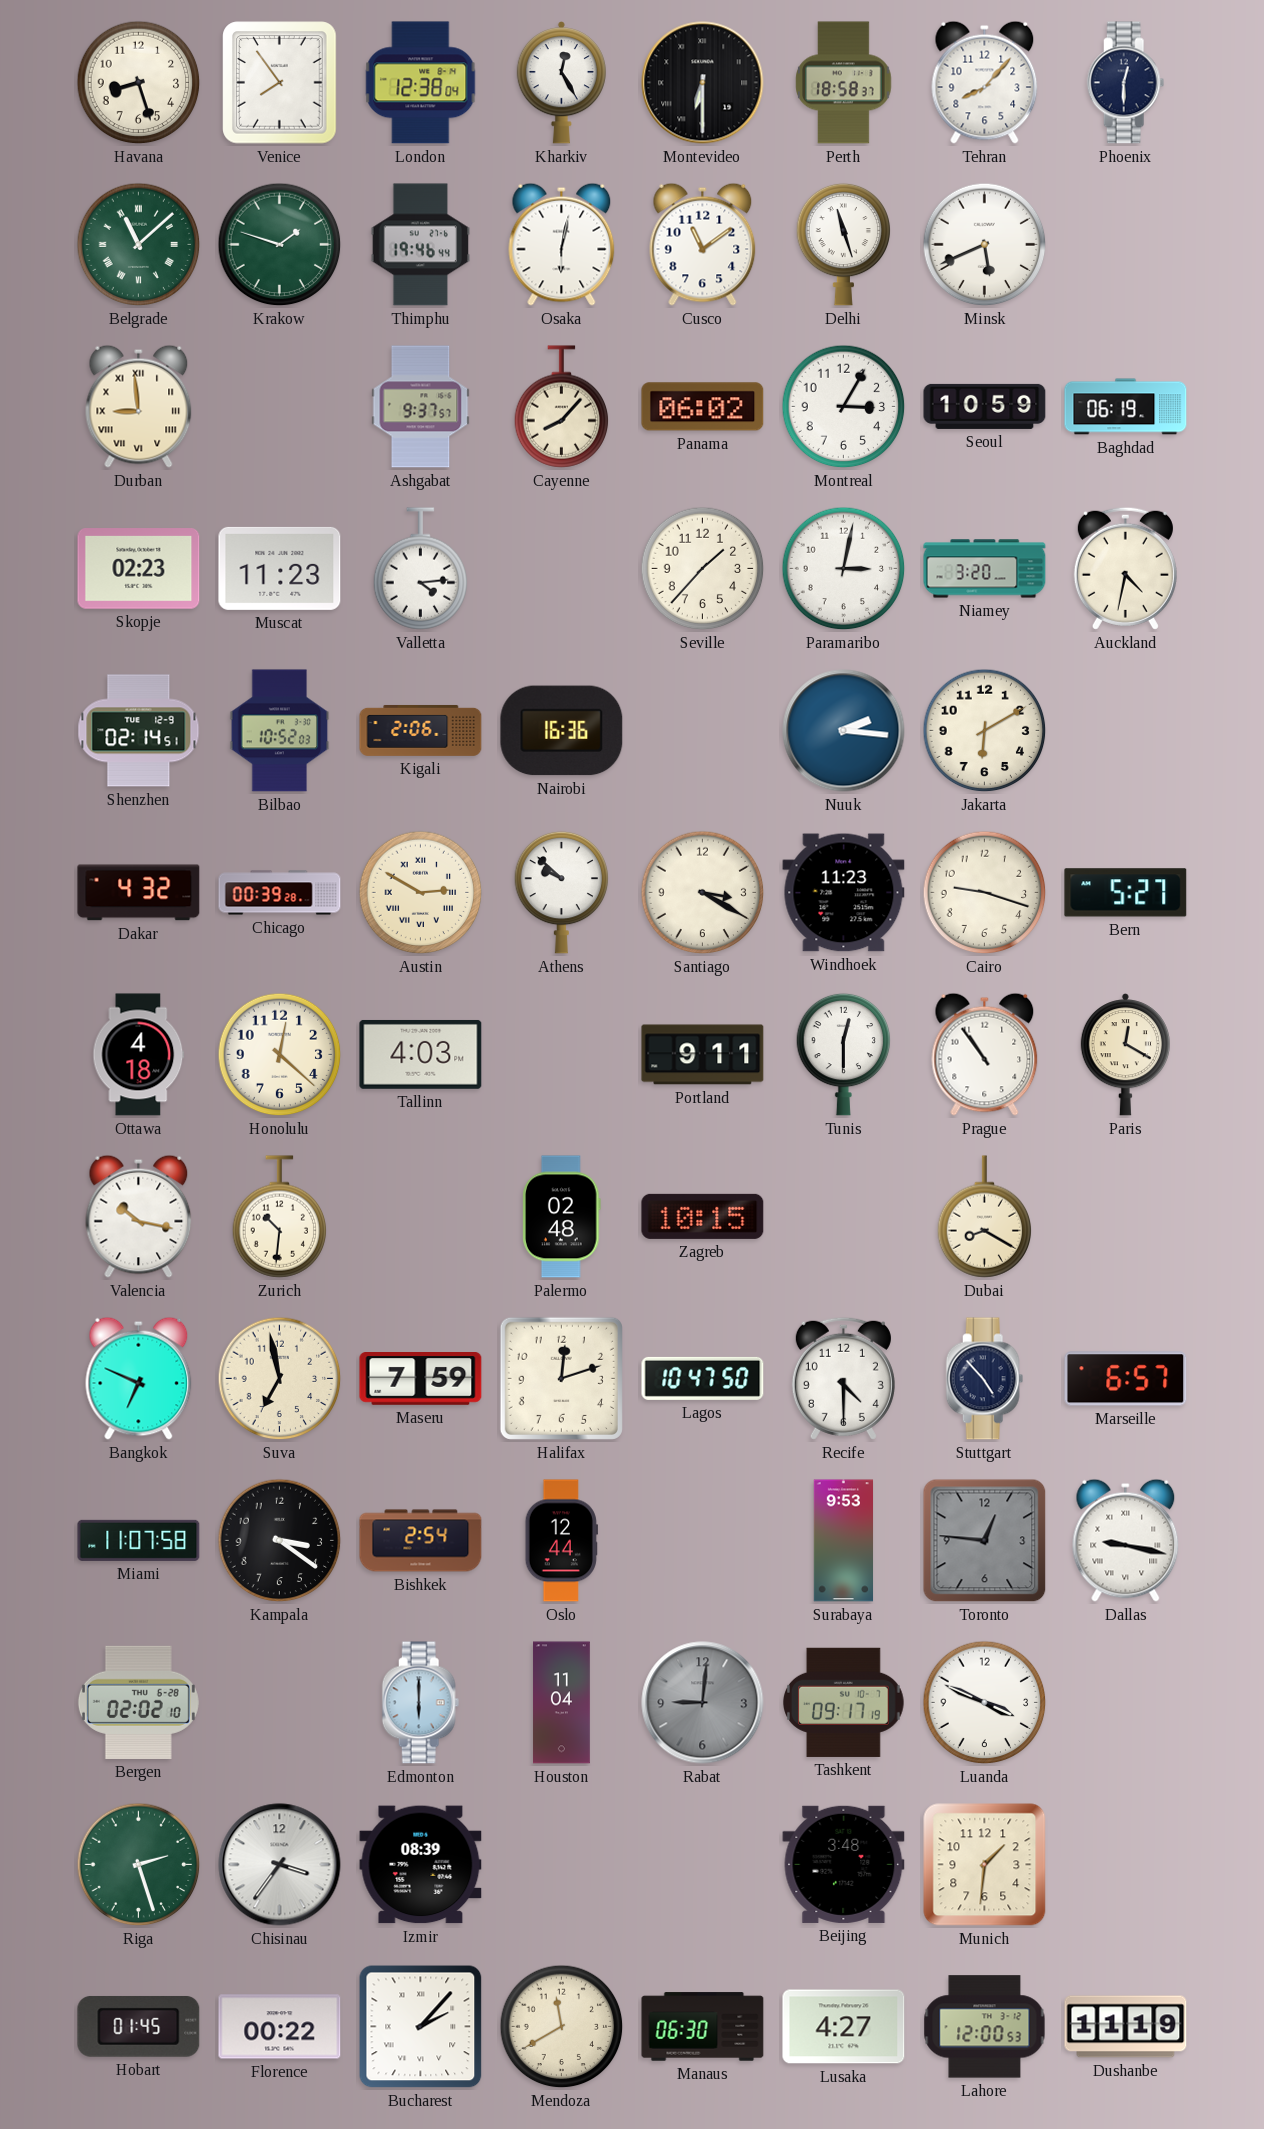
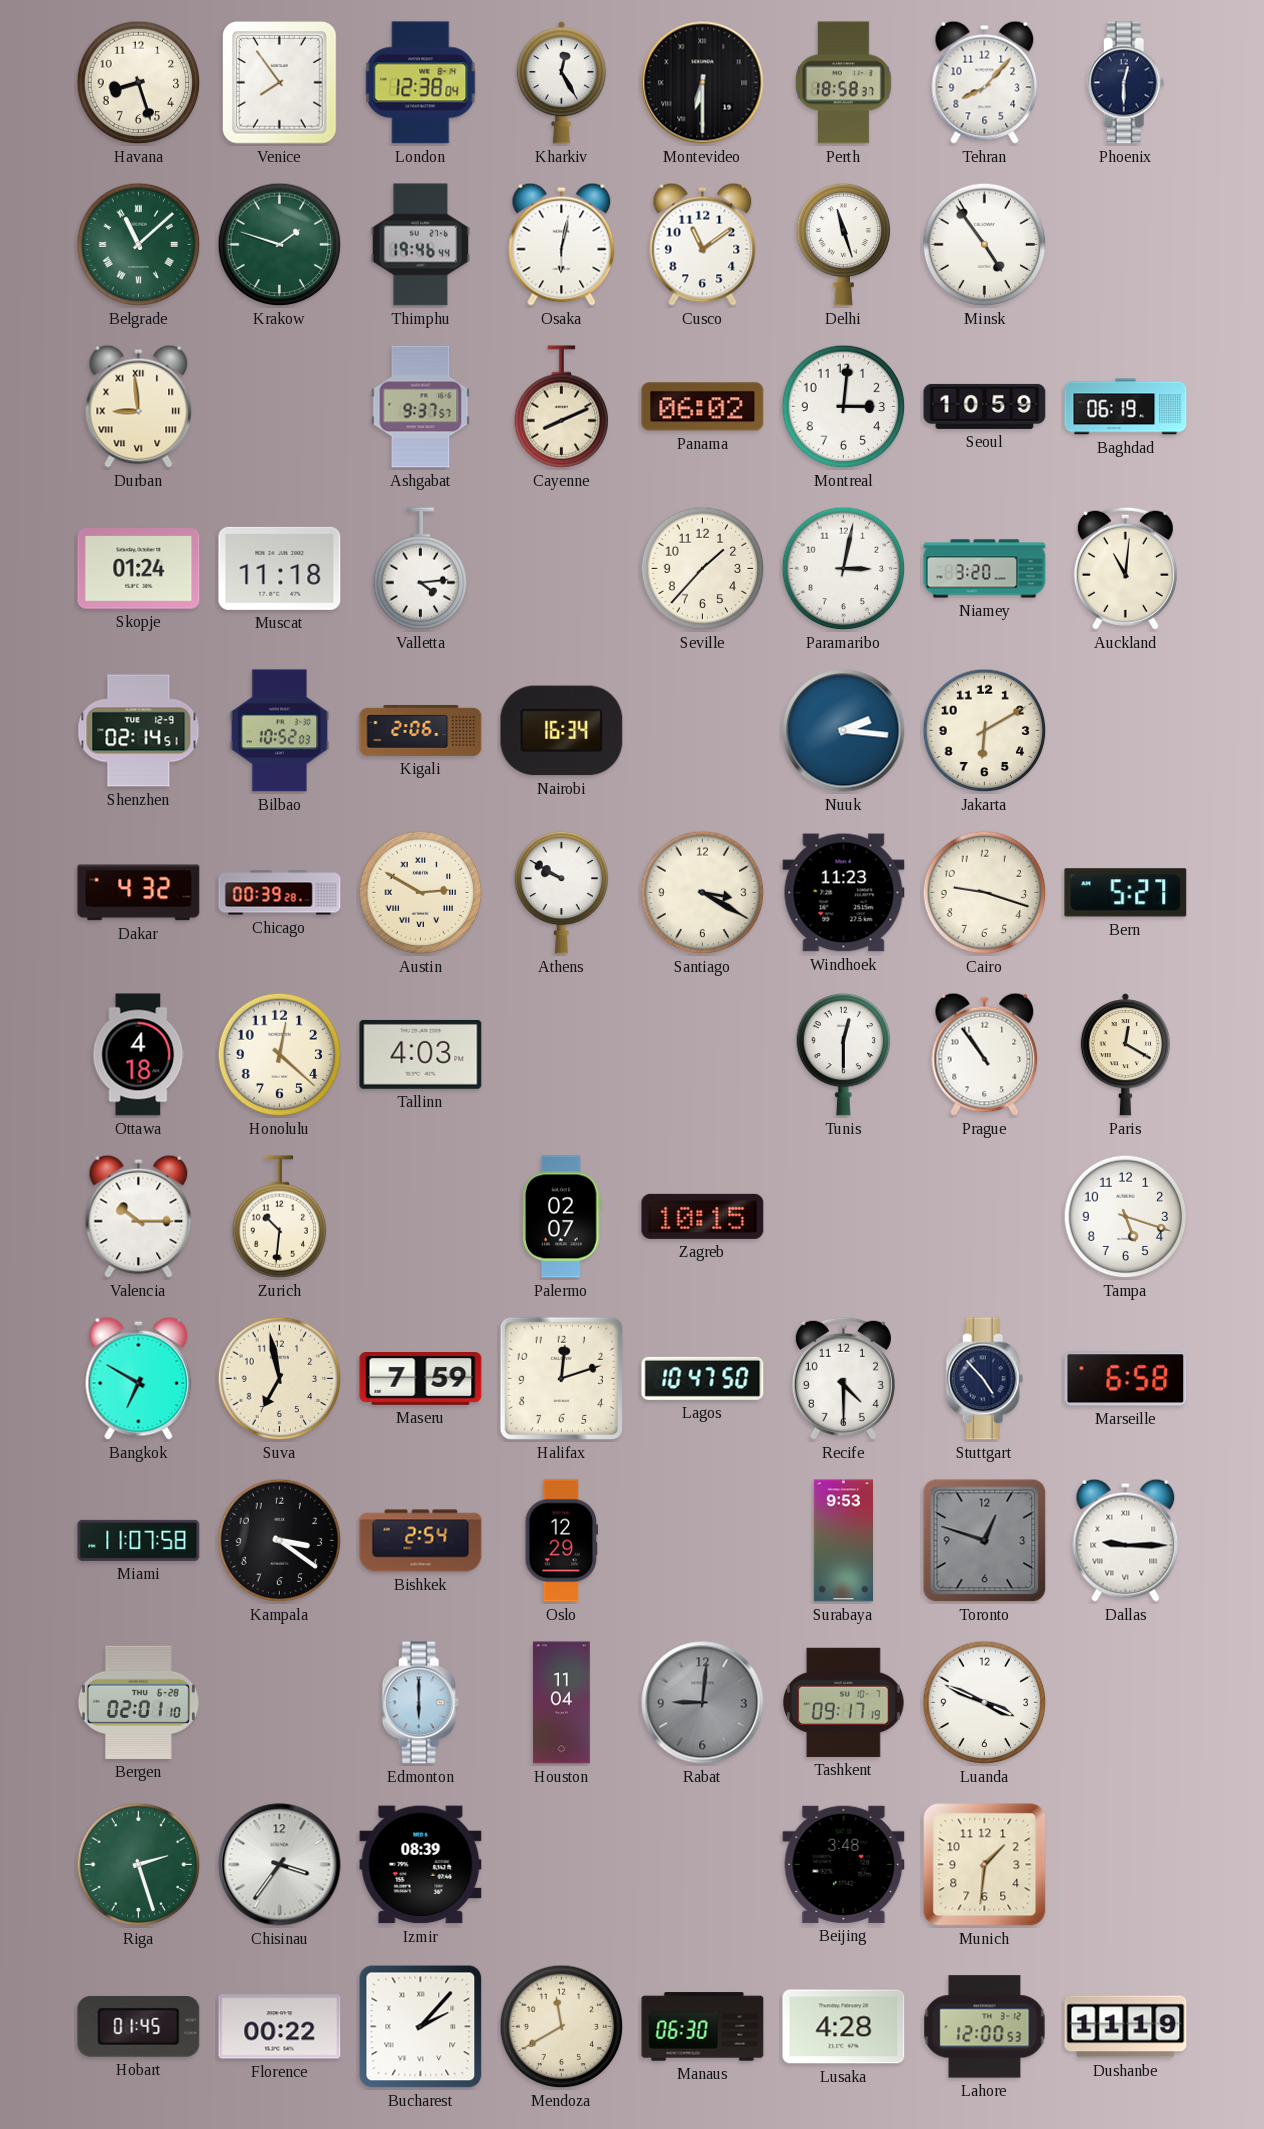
Minsk: 5:41 -> 4:54
Cayenne: 8:07 -> 8:11
Montreal: 3:05 -> 3:01
Skopje: 02:23 -> 01:24
Muscat: 11:23 -> 11:18
Auckland: 4:32 -> 11:01
Nairobi: 16:36 -> 16:34
Athens: 9:52 -> 9:50
Portland: 9:11 -> none
Valencia: 10:17 -> 10:15
Palermo: 02:48 -> 02:07
Dubai: 8:20 -> none
Tampa: none -> 5:18
Bangkok: 6:49 -> 6:50
Marseille: 6:57 -> 6:58
Oslo: 12:44 -> 12:29
Toronto: 12:46 -> 12:48
Dallas: 9:17 -> 9:15
Bergen: 02:02 -> 02:01
Lusaka: 4:27 -> 4:28
